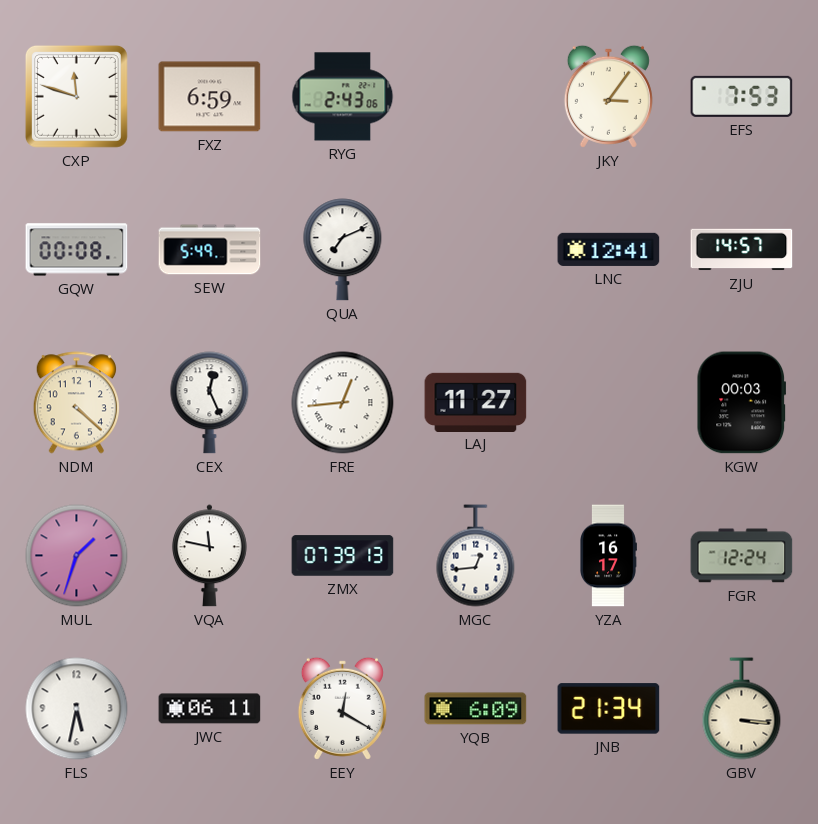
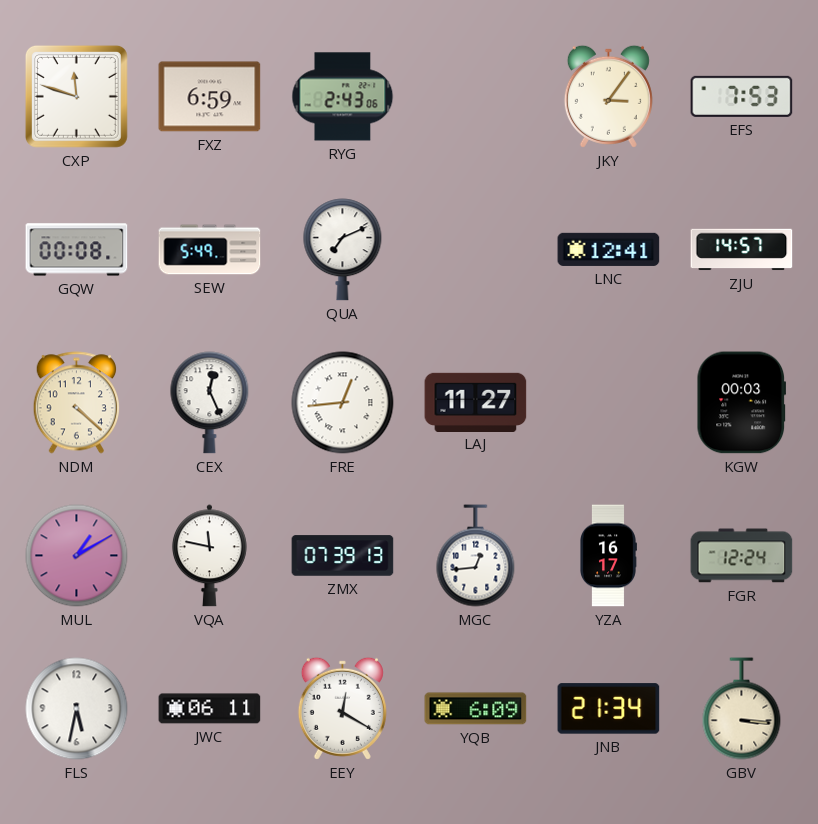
MUL: 1:33 -> 1:10
